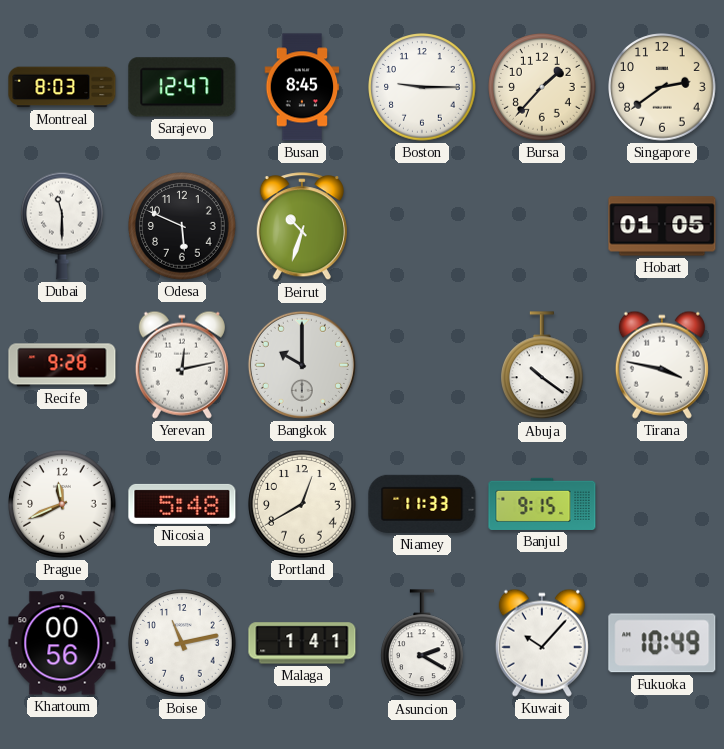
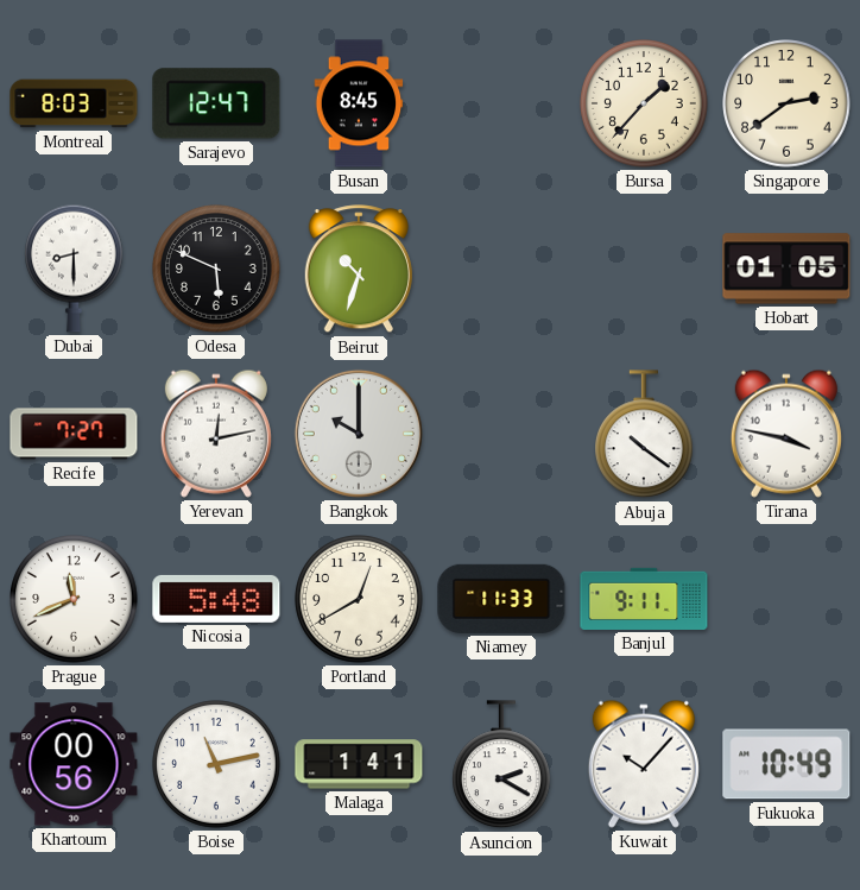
Boston: 9:15 -> none
Dubai: 11:30 -> 8:30
Recife: 9:28 -> 7:27
Banjul: 9:15 -> 9:11
